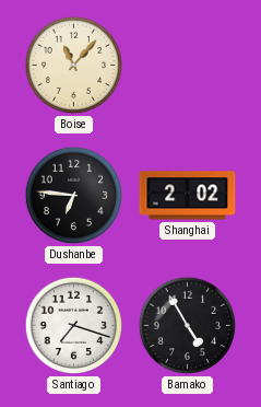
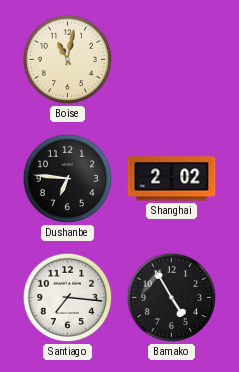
Boise: 11:07 -> 11:02
Santiago: 7:18 -> 7:16
